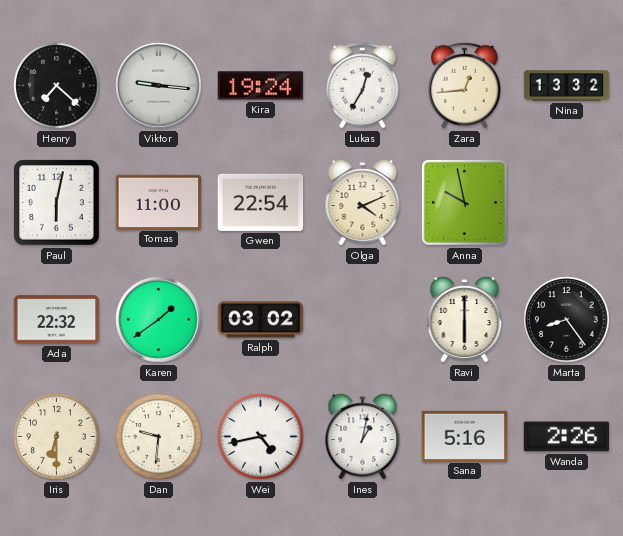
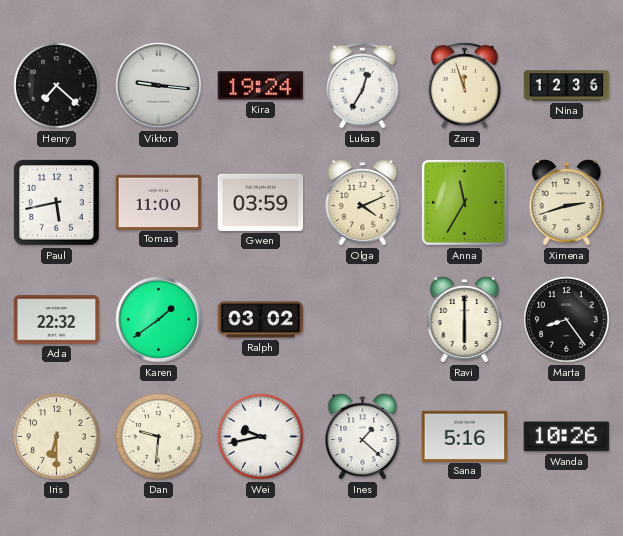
Zara: 12:44 -> 11:57
Nina: 13:32 -> 12:36
Paul: 6:02 -> 5:43
Gwen: 22:54 -> 03:59
Anna: 9:58 -> 11:35
Ximena: none -> 2:42
Wei: 4:43 -> 9:43
Ines: 1:02 -> 1:22
Wanda: 2:26 -> 10:26
